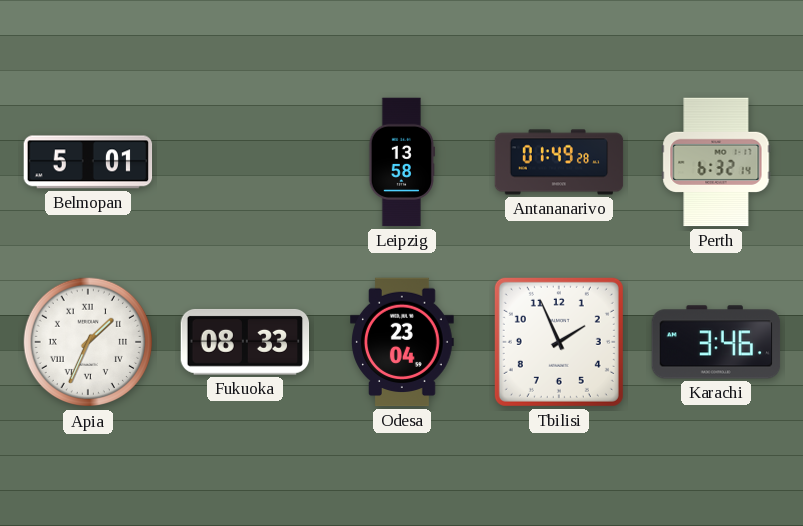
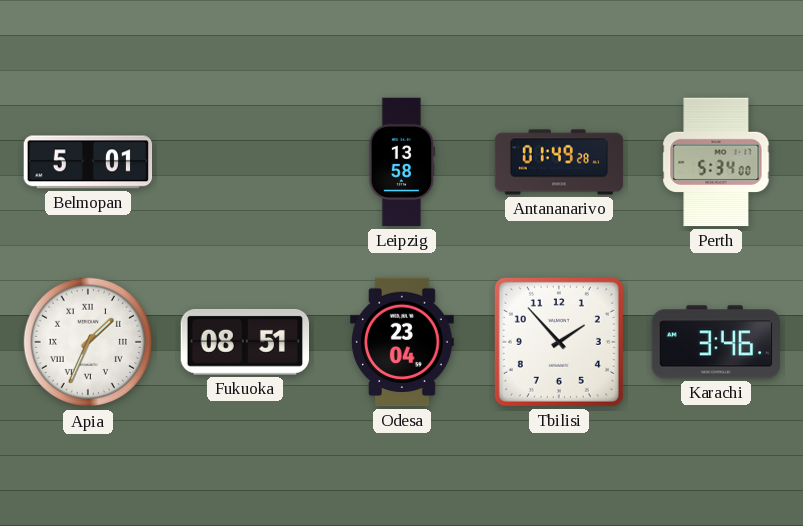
Perth: 6:32 -> 5:34
Fukuoka: 08:33 -> 08:51
Tbilisi: 1:56 -> 1:53
